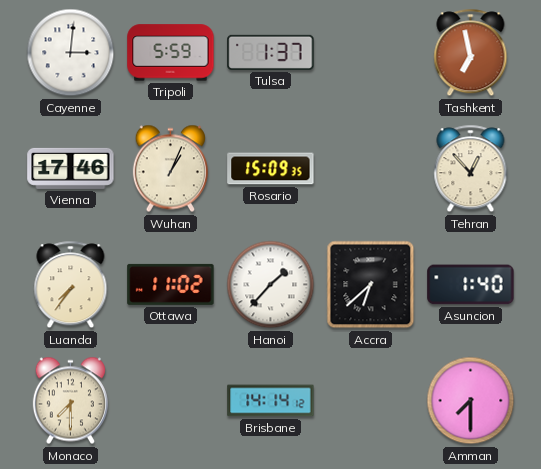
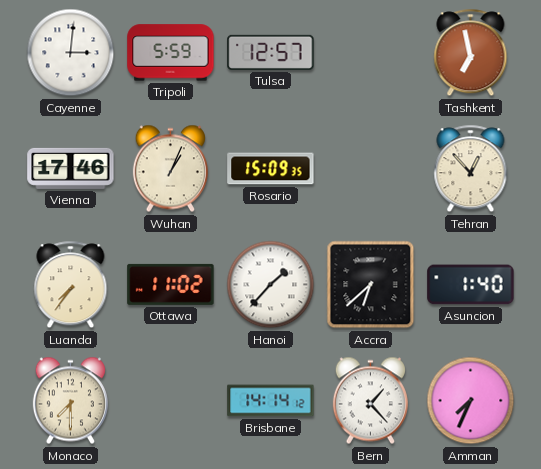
Tulsa: 1:37 -> 12:57
Bern: none -> 1:23
Amman: 7:30 -> 7:34
